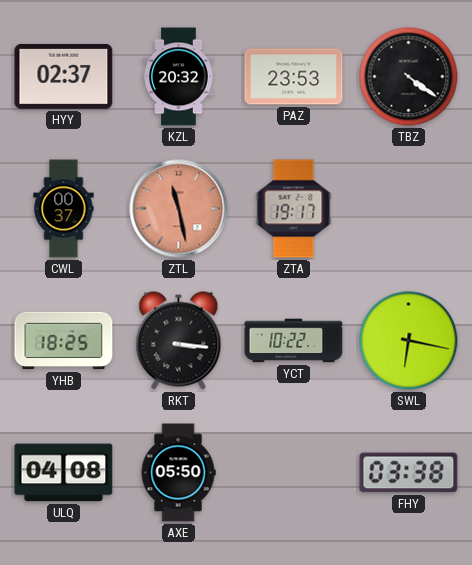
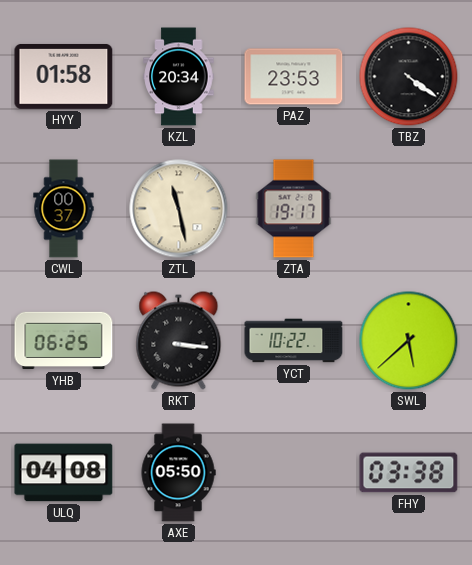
HYY: 02:37 -> 01:58
KZL: 20:32 -> 20:34
ZTL dial: salmon -> cream
YHB: 18:25 -> 06:25
SWL: 6:17 -> 5:38
